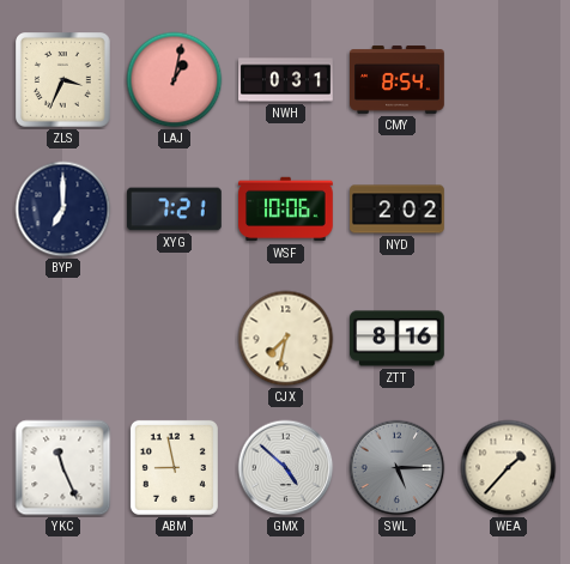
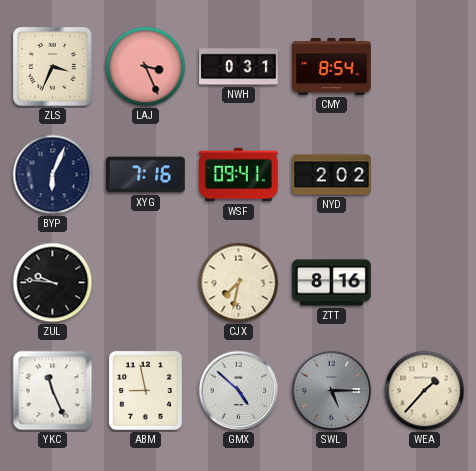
LAJ: 1:02 -> 3:26
BYP: 7:00 -> 6:04
XYG: 7:21 -> 7:16
WSF: 10:06 -> 09:41
ZUL: none -> 9:46
